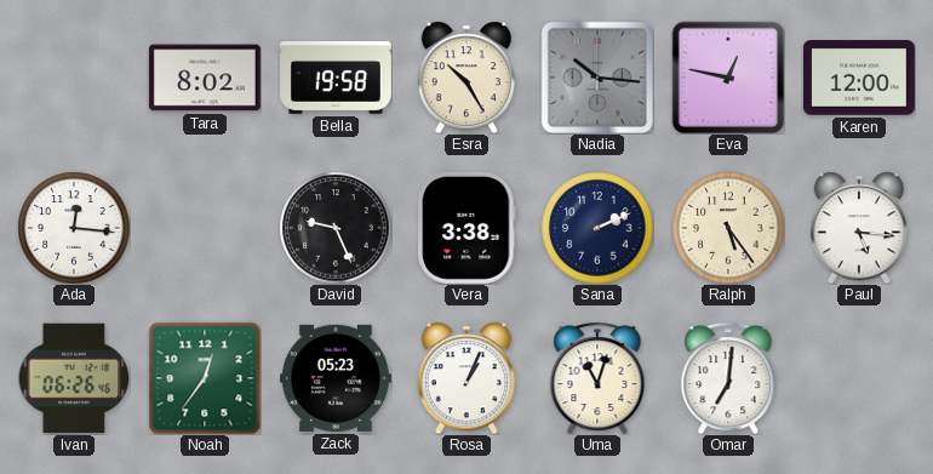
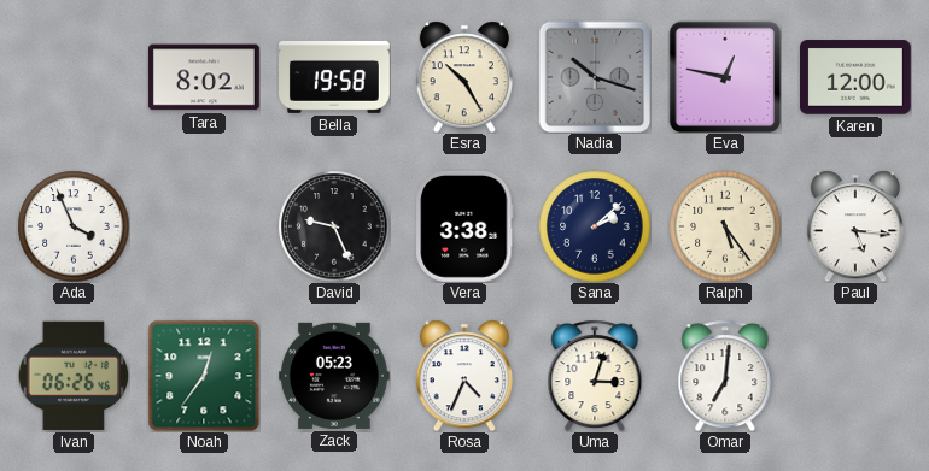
Nadia: 10:16 -> 10:18
Ada: 12:16 -> 3:56
Sana: 2:11 -> 2:08
Rosa: 1:04 -> 4:34
Uma: 11:03 -> 3:03
